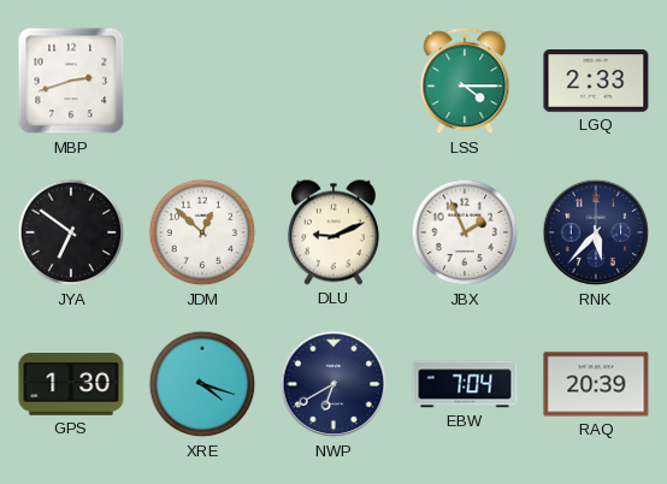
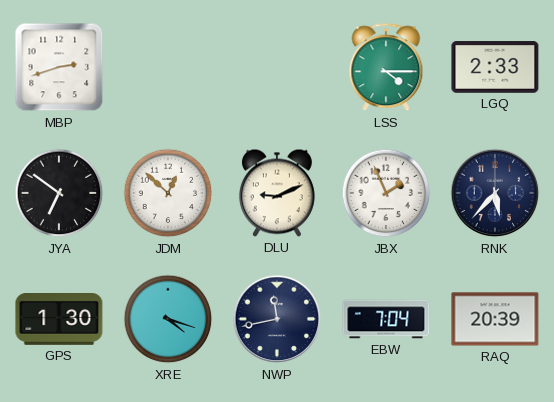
NWP: 6:40 -> 11:43
